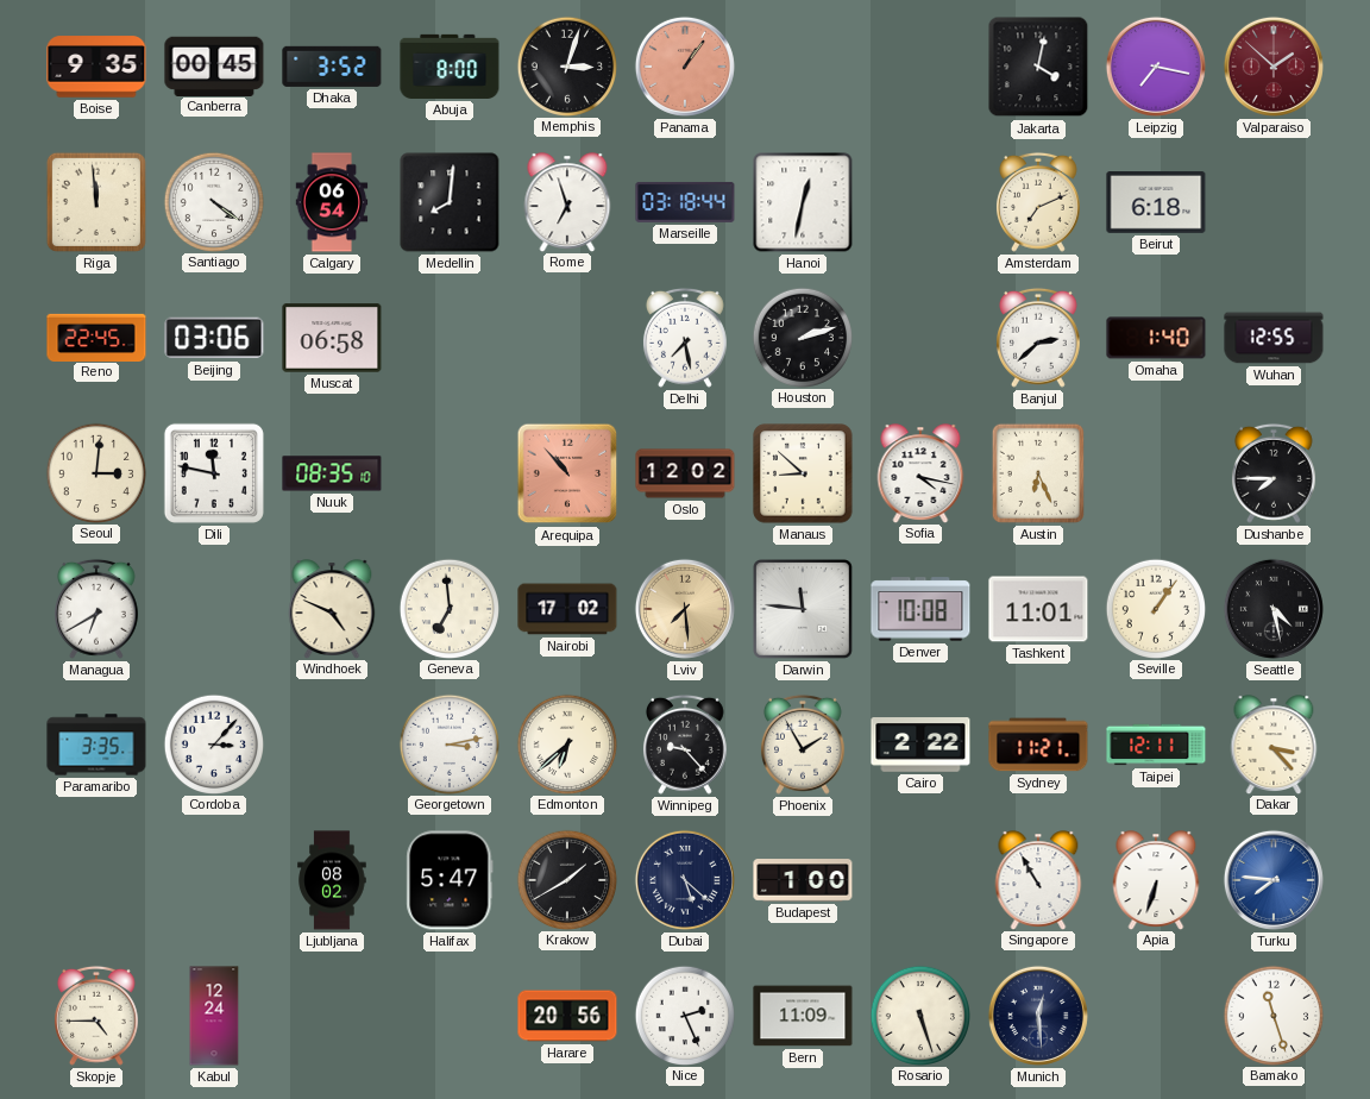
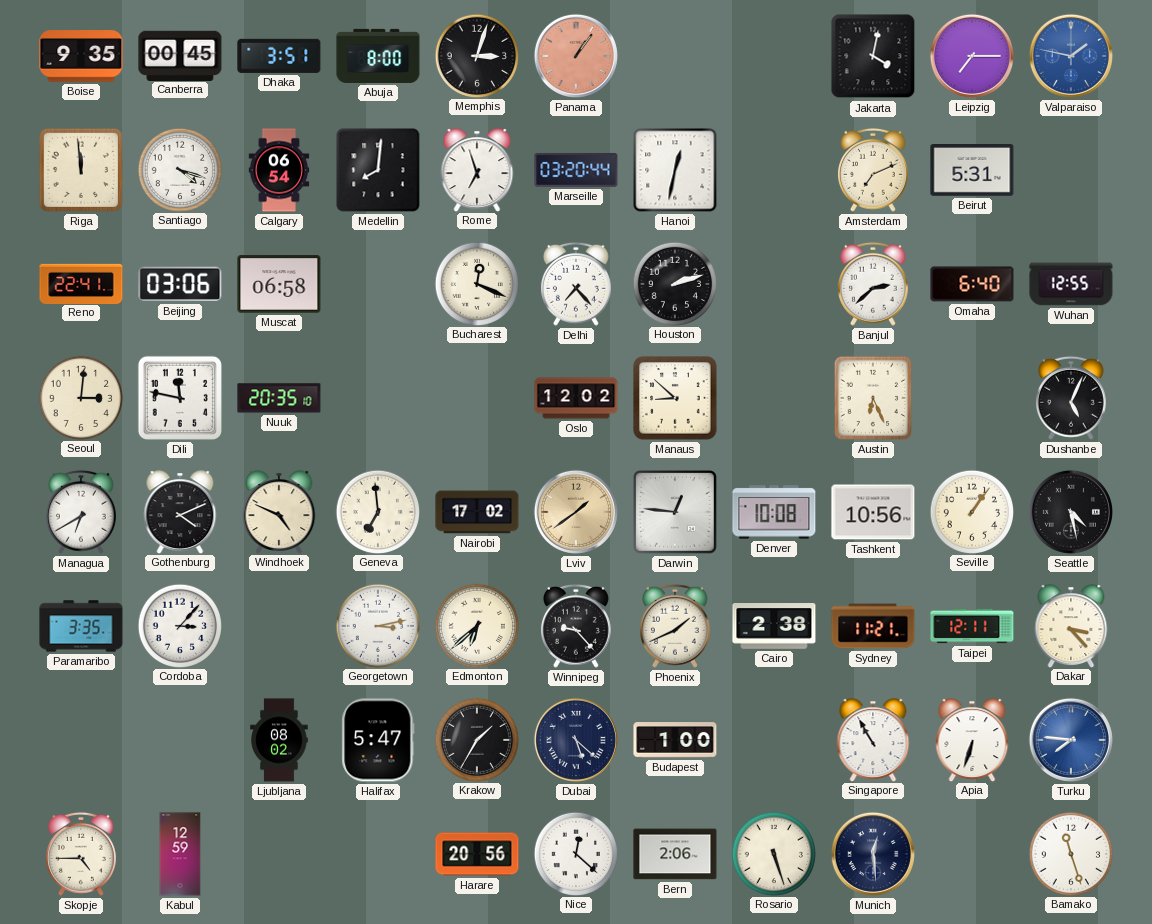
Dhaka: 3:52 -> 3:51
Leipzig: 7:17 -> 7:15
Valparaiso: 1:52 -> 1:47
Valparaiso dial: burgundy -> blue
Santiago: 4:21 -> 4:18
Marseille: 03:18 -> 03:20
Beirut: 6:18 -> 5:31
Reno: 22:45 -> 22:41
Bucharest: none -> 12:19
Delhi: 7:28 -> 7:23
Omaha: 1:40 -> 6:40
Nuuk: 08:35 -> 20:35
Arequipa: 10:53 -> none
Sofia: 4:17 -> none
Dushanbe: 7:45 -> 5:04
Gothenburg: none -> 4:11
Lviv: 7:29 -> 1:39
Darwin: 11:46 -> 12:46
Tashkent: 11:01 -> 10:56
Phoenix: 1:55 -> 1:41
Cairo: 2:22 -> 2:38
Krakow: 1:40 -> 1:35
Kabul: 12:24 -> 12:59
Nice: 2:26 -> 12:22
Bern: 11:09 -> 2:06
